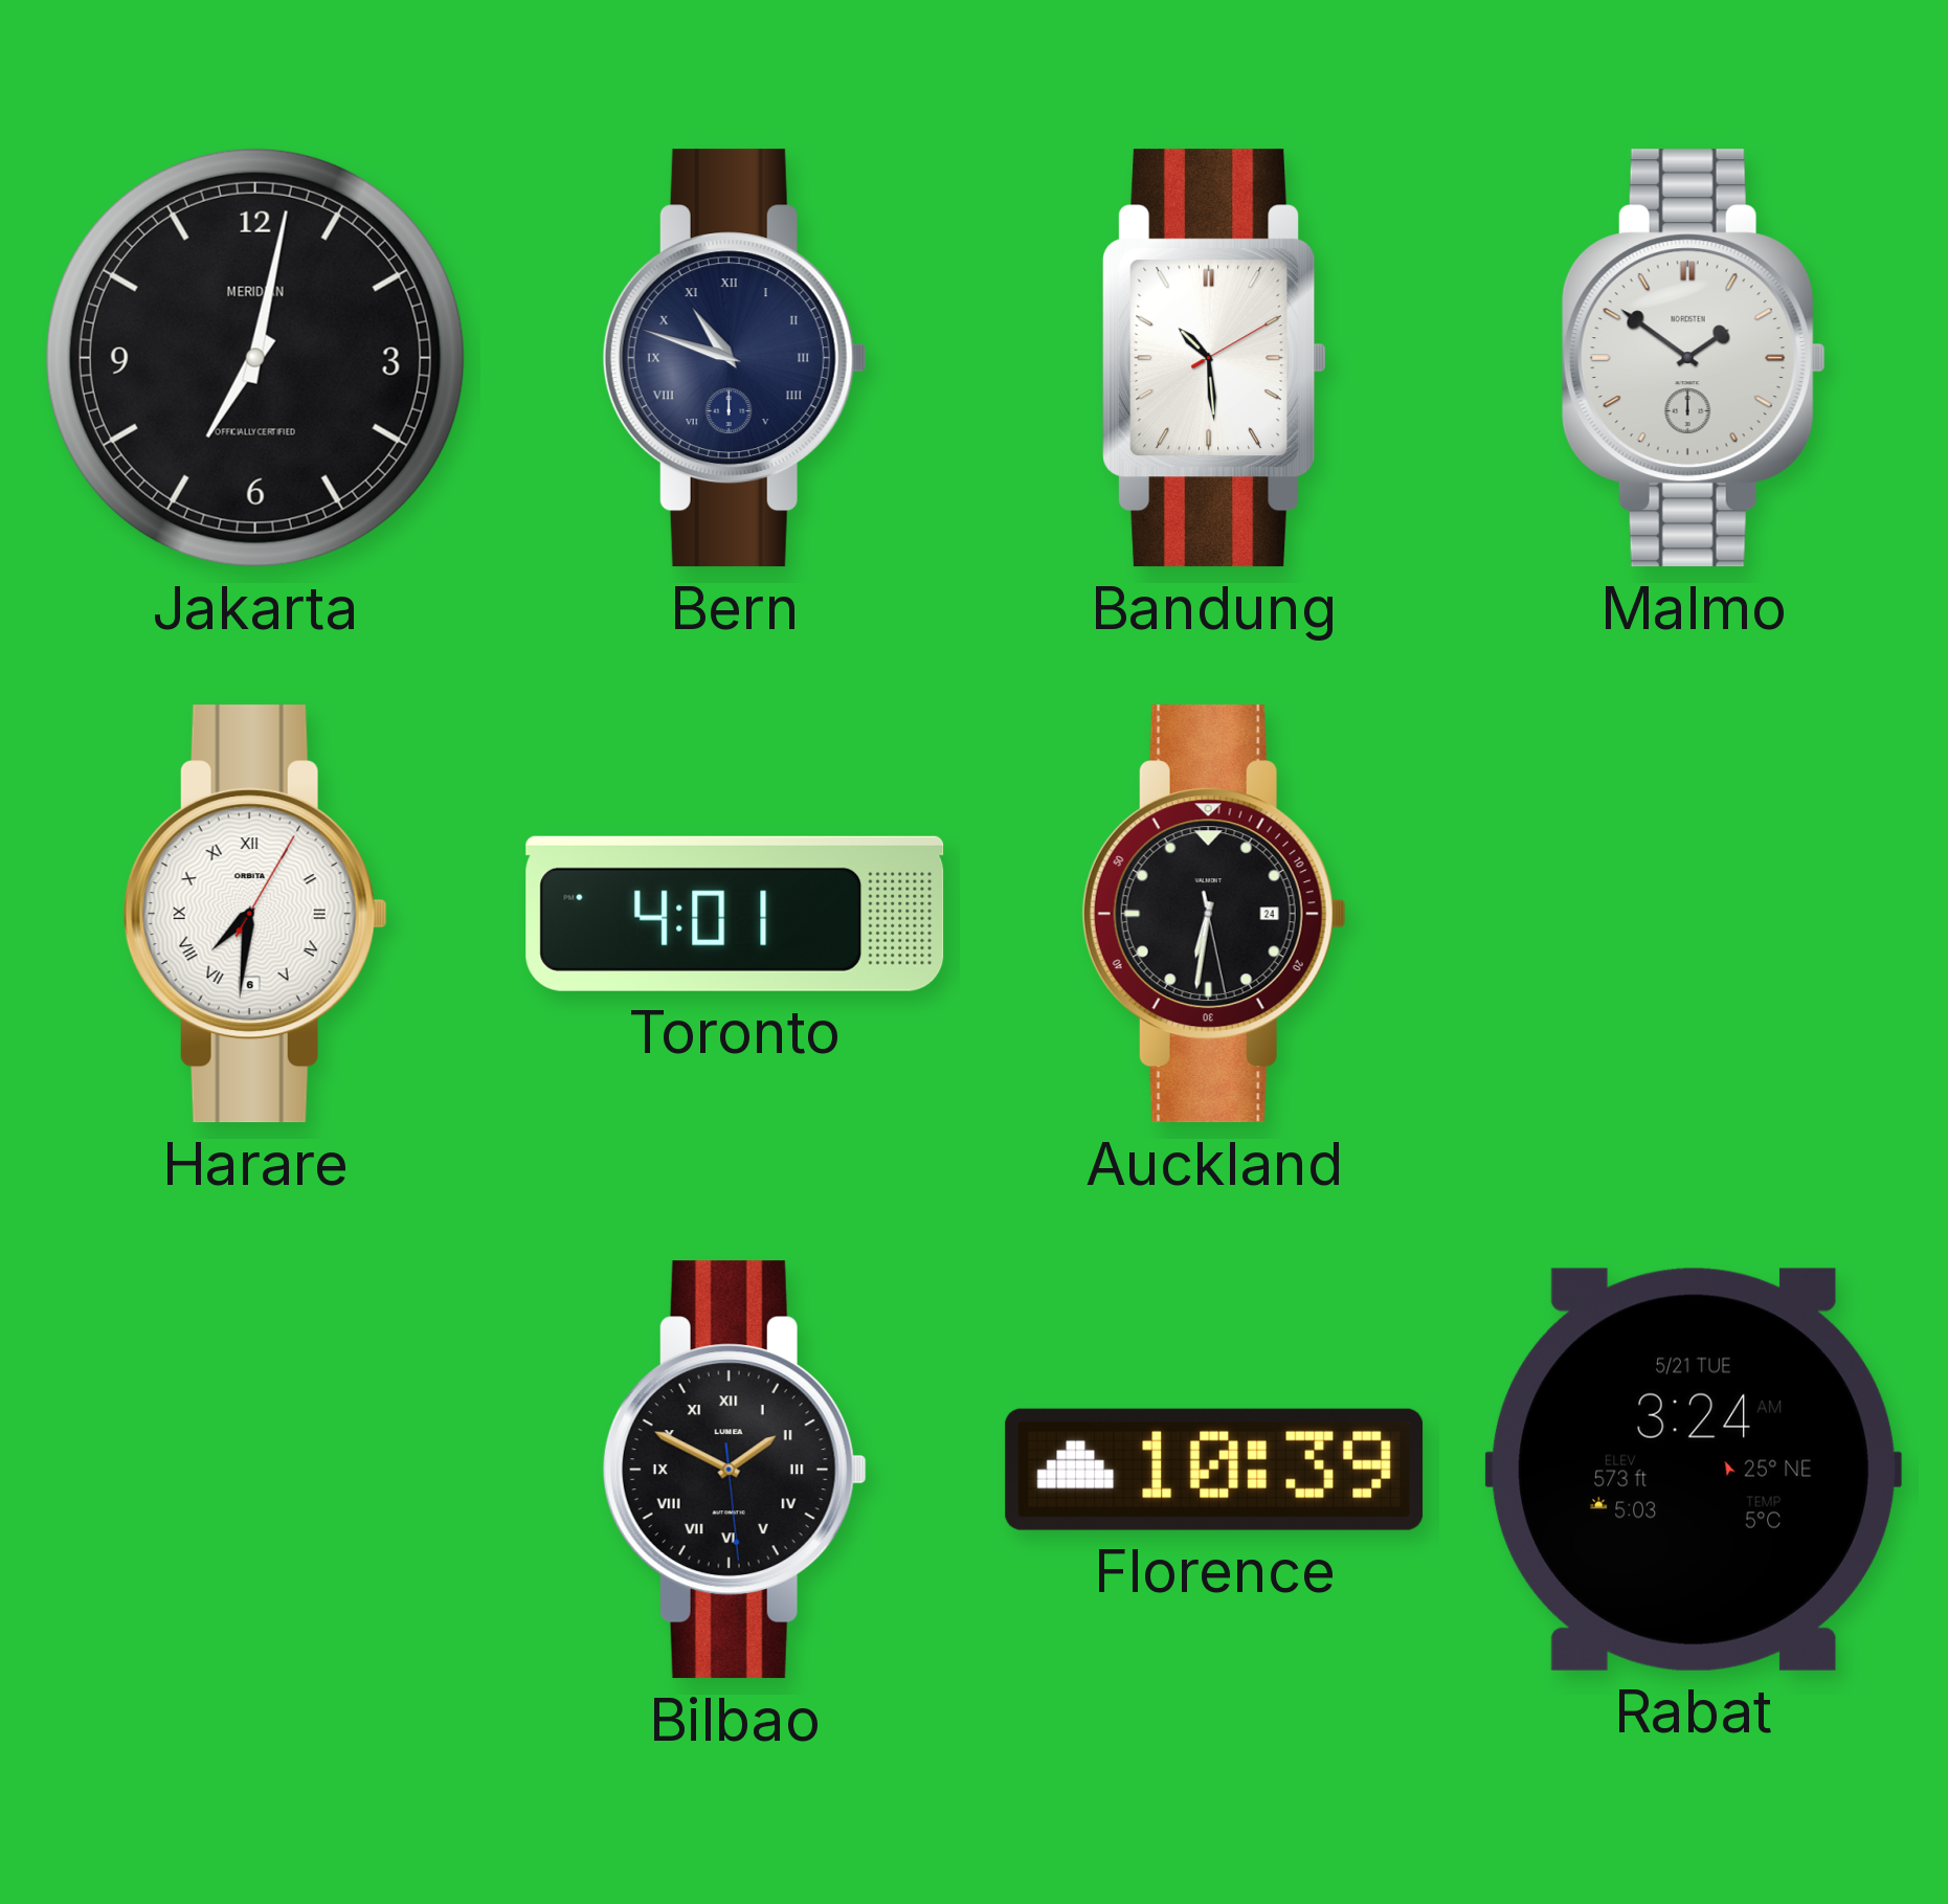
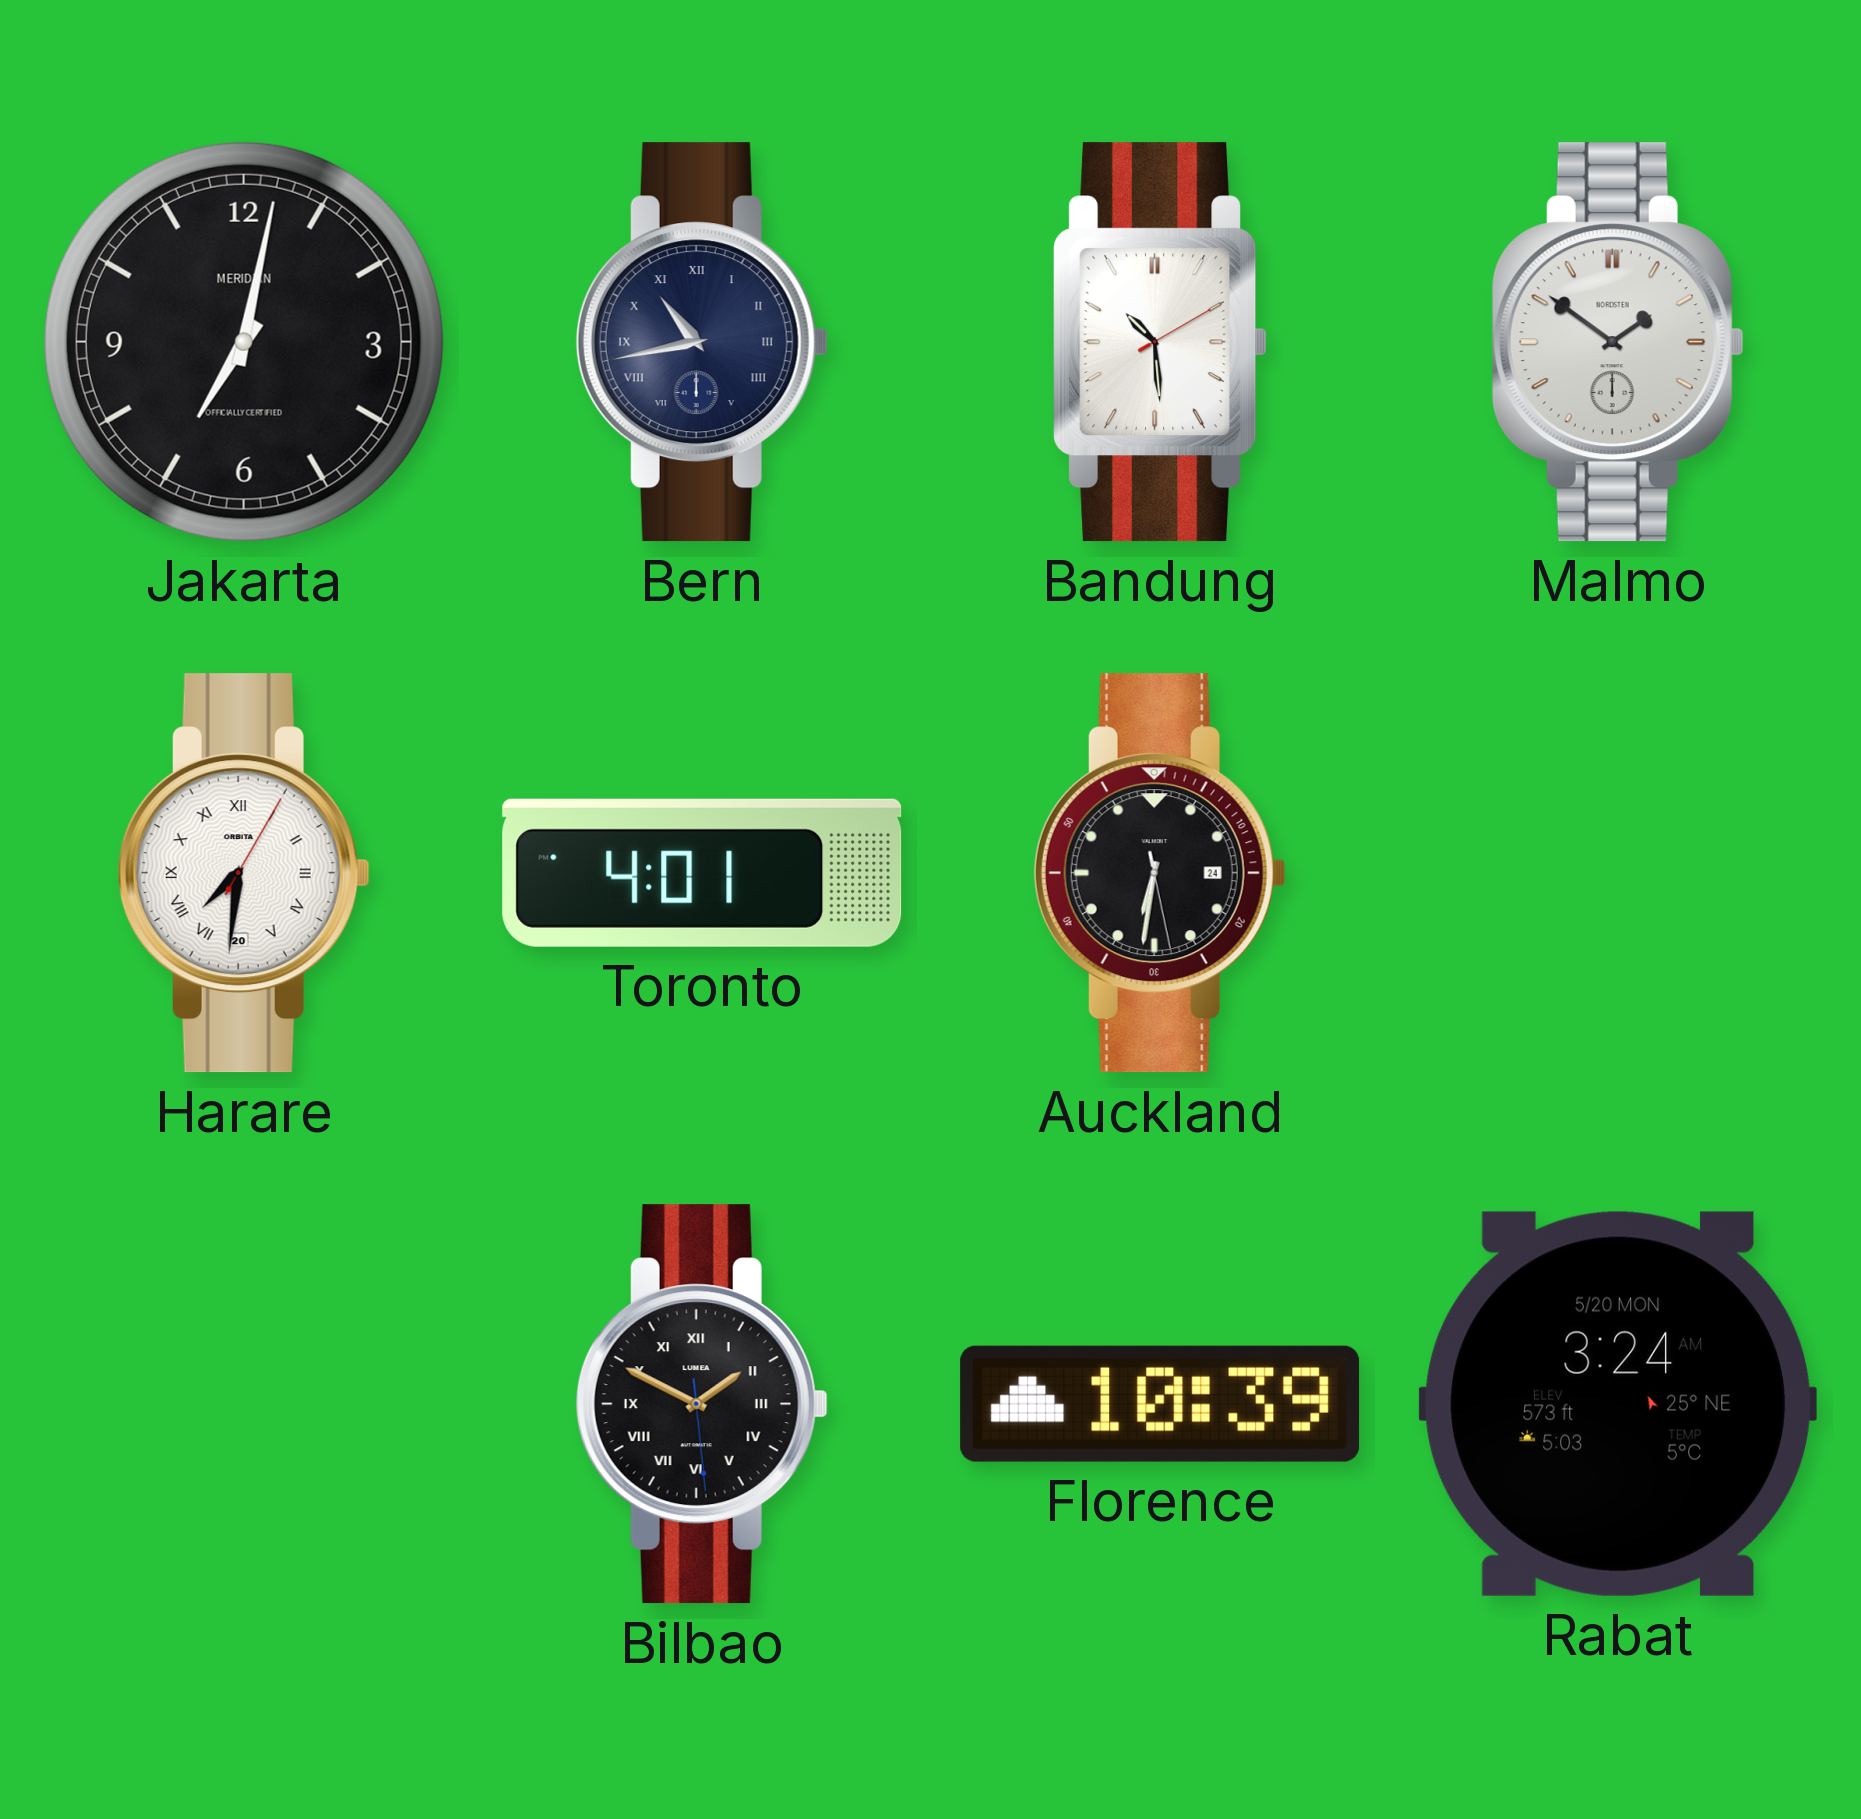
Bern: 10:48 -> 10:43
Harare date: 6 -> 20
Rabat date: 5/21 TUE -> 5/20 MON
